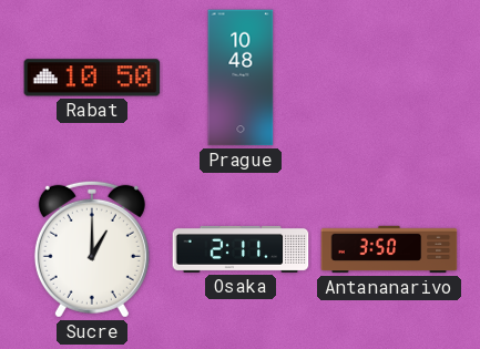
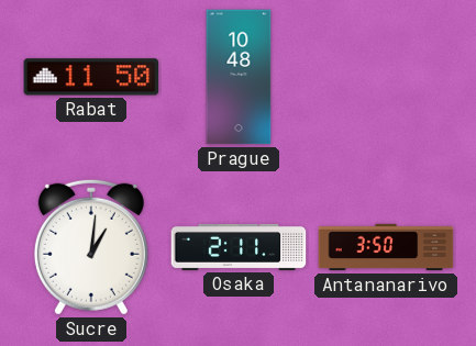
Rabat: 10:50 -> 11:50
Sucre: 1:00 -> 1:01
